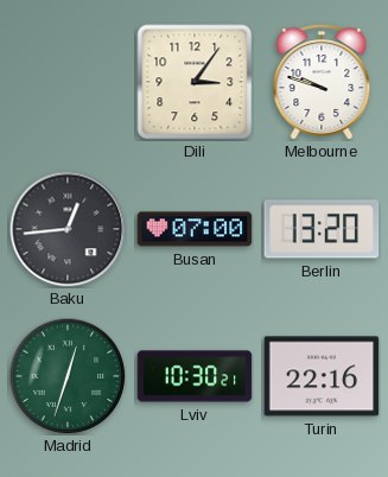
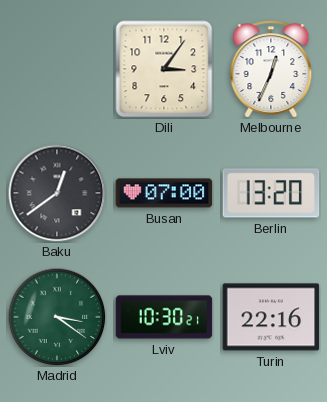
Melbourne: 9:48 -> 12:34
Baku: 12:44 -> 12:39
Madrid: 12:33 -> 3:21
